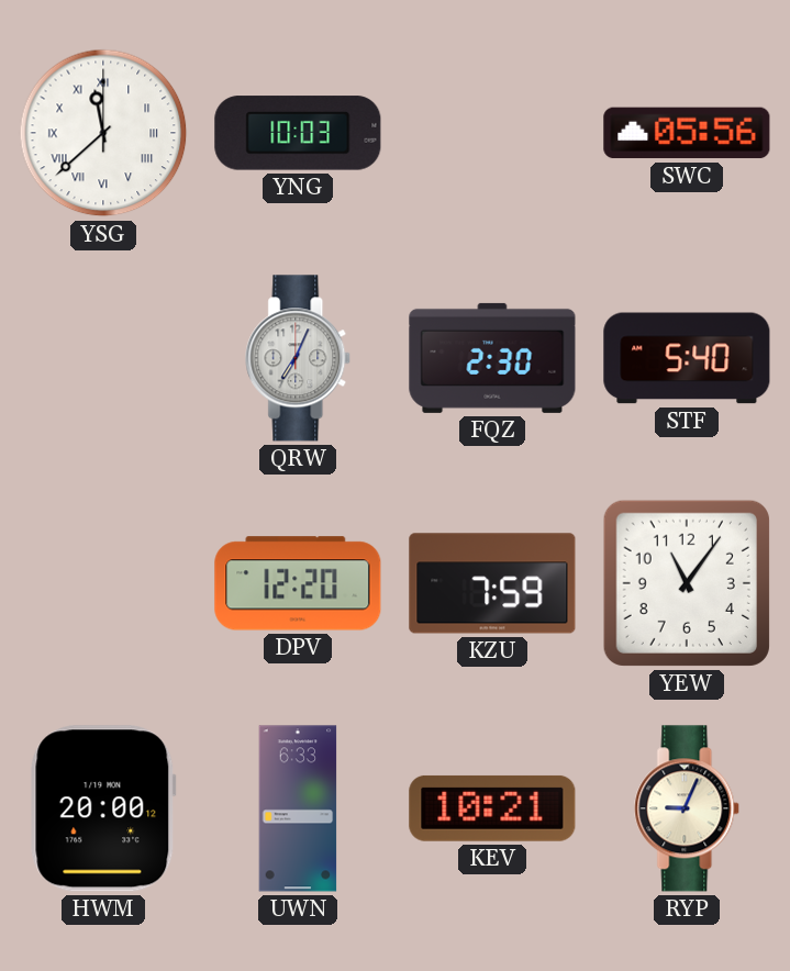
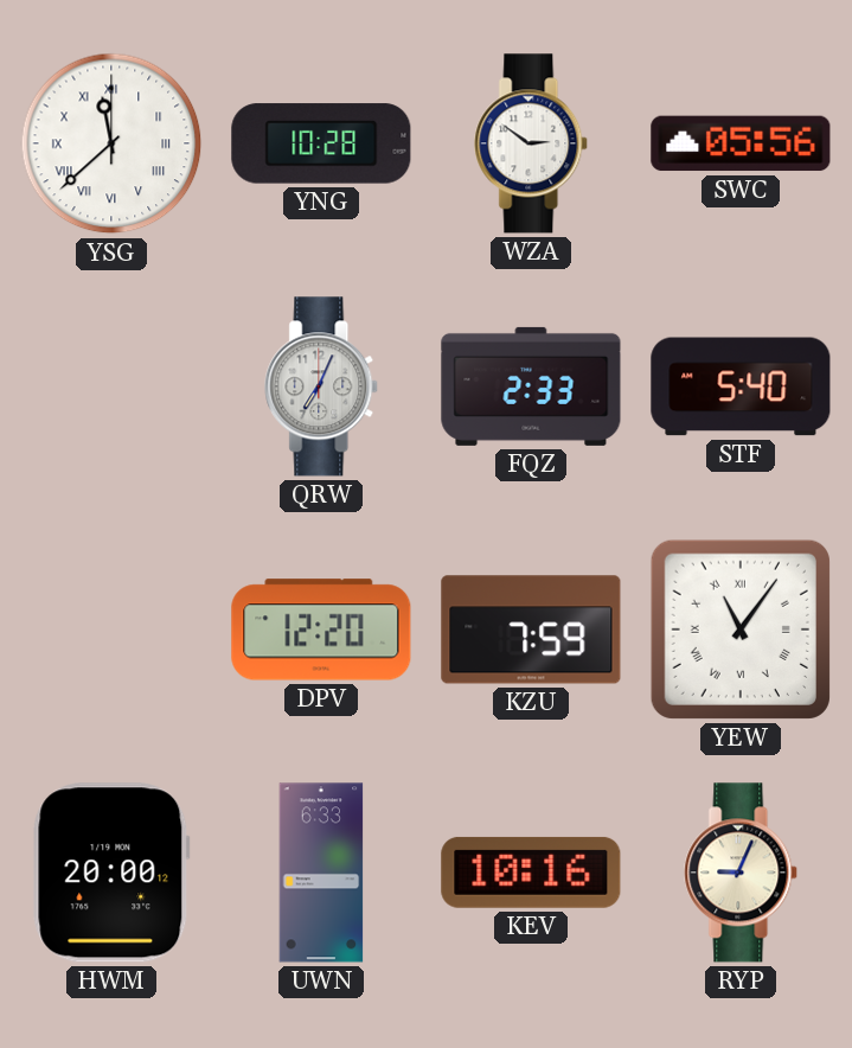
YNG: 10:03 -> 10:28
WZA: none -> 2:51
FQZ: 2:30 -> 2:33
YEW numerals: Arabic -> Roman
KEV: 10:21 -> 10:16
